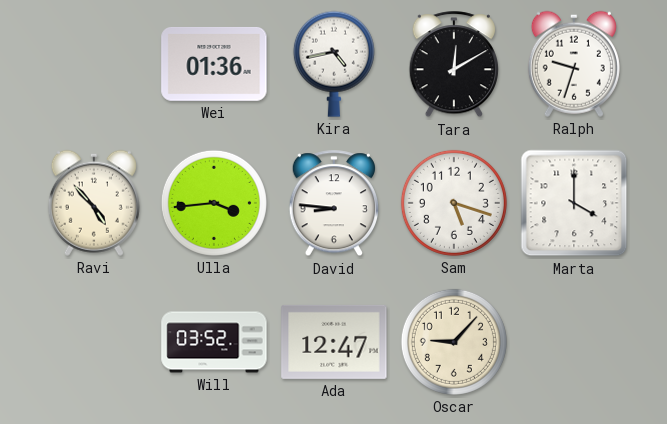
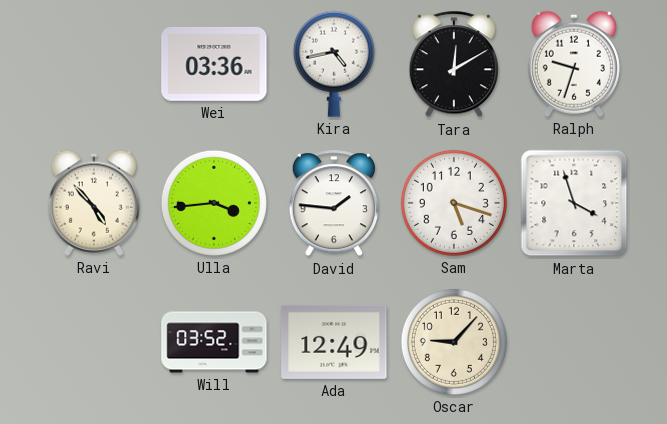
Wei: 01:36 -> 03:36
David: 8:46 -> 1:46
Marta: 4:00 -> 3:57
Ada: 12:47 -> 12:49
